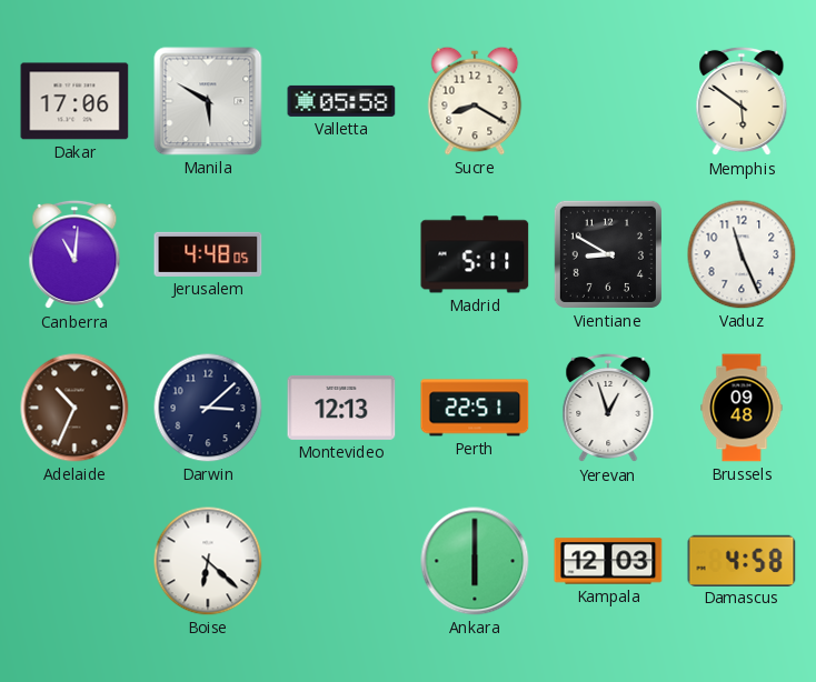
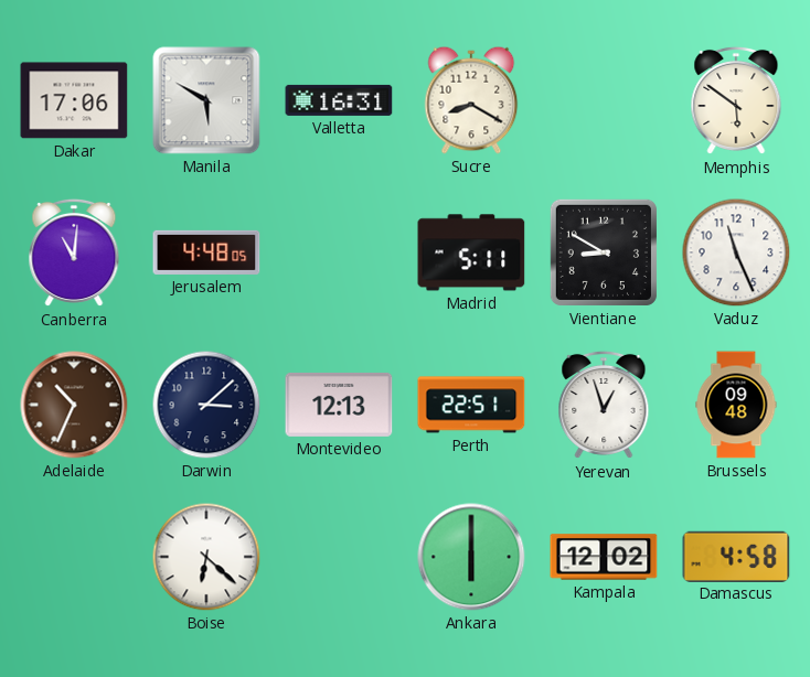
Valletta: 05:58 -> 16:31
Kampala: 12:03 -> 12:02
